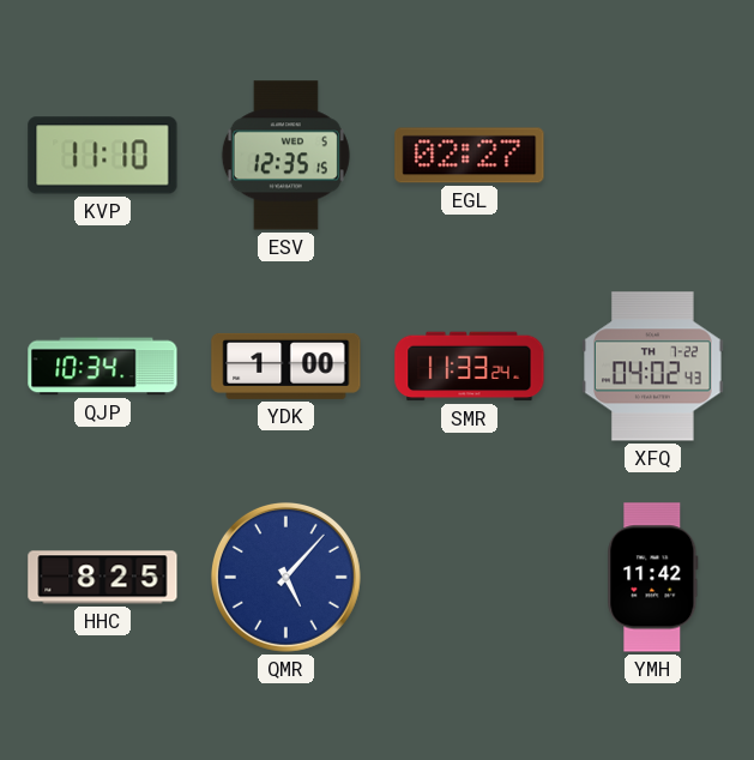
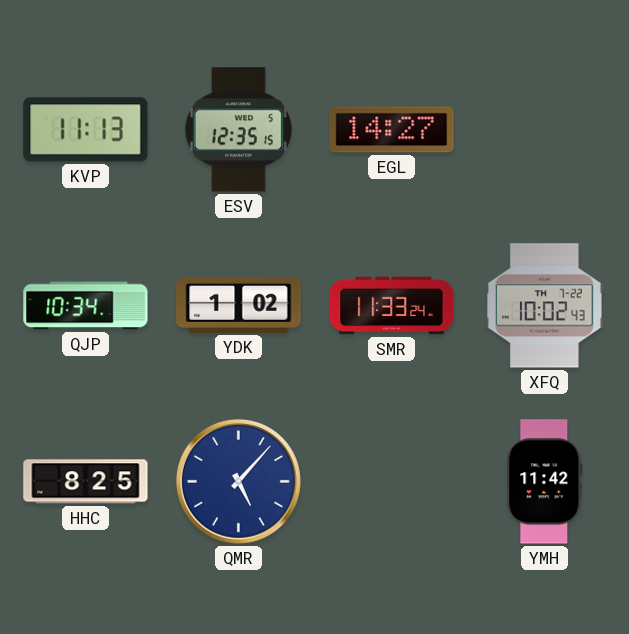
KVP: 11:10 -> 11:13
EGL: 02:27 -> 14:27
YDK: 1:00 -> 1:02
XFQ: 04:02 -> 10:02
